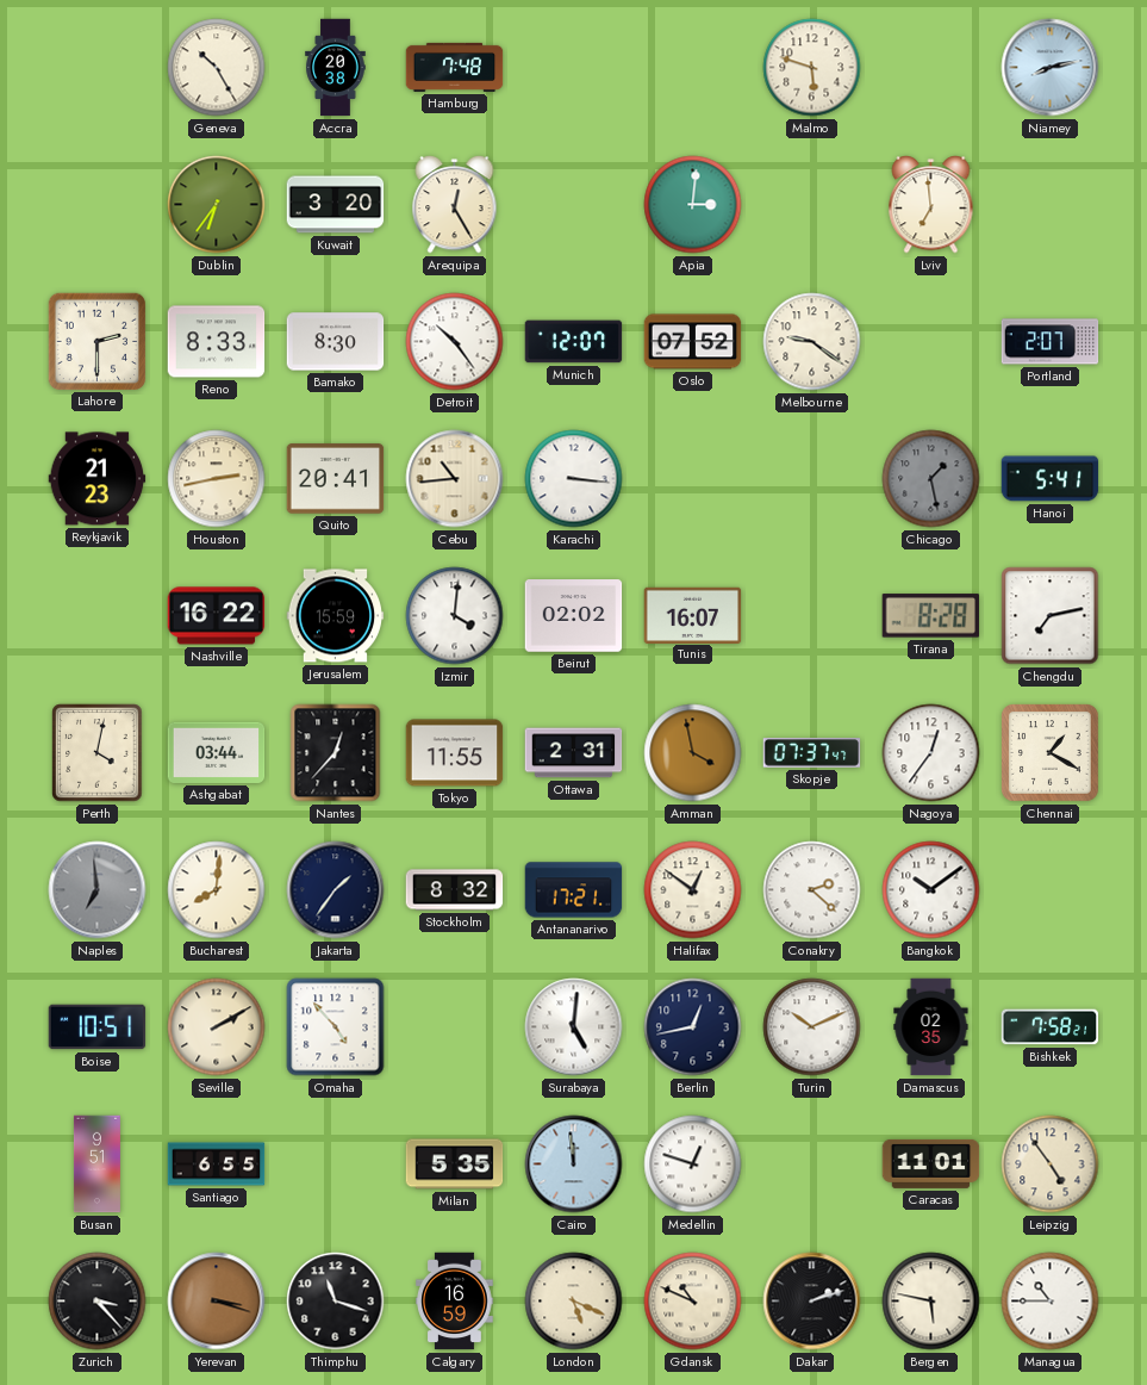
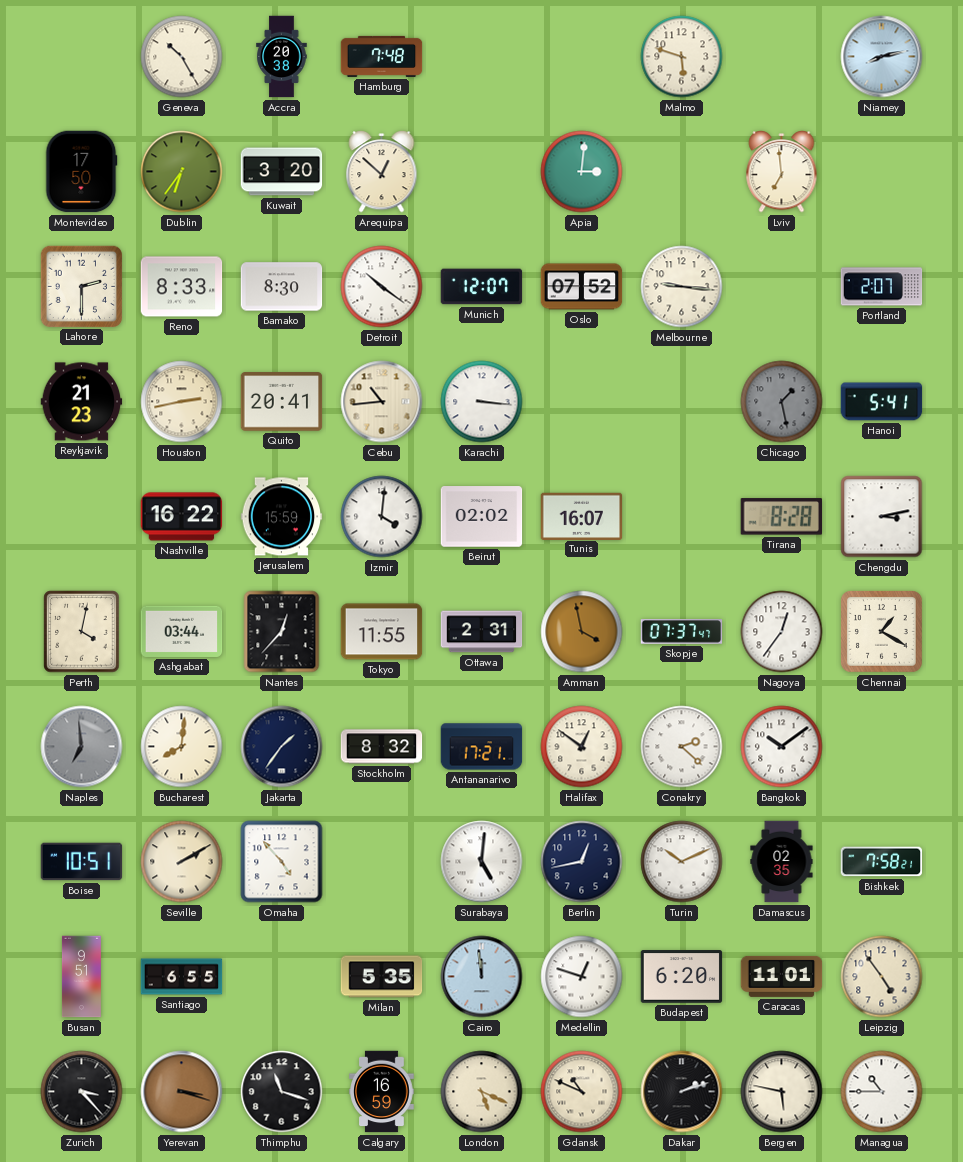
Montevideo: none -> 17:50
Arequipa: 12:25 -> 12:52
Detroit: 10:24 -> 10:21
Melbourne: 9:21 -> 9:16
Chengdu: 7:13 -> 3:13
Budapest: none -> 6:20
